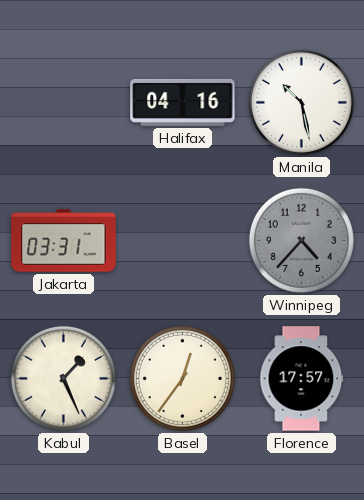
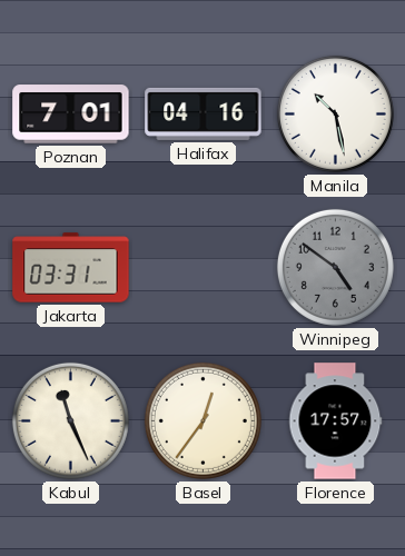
Poznan: none -> 7:01
Winnipeg: 4:37 -> 4:51
Kabul: 1:26 -> 11:26
